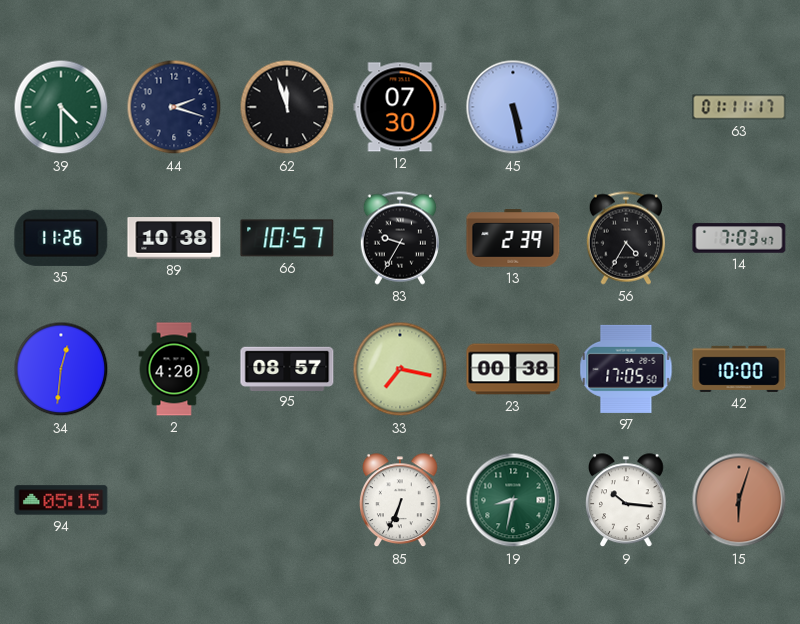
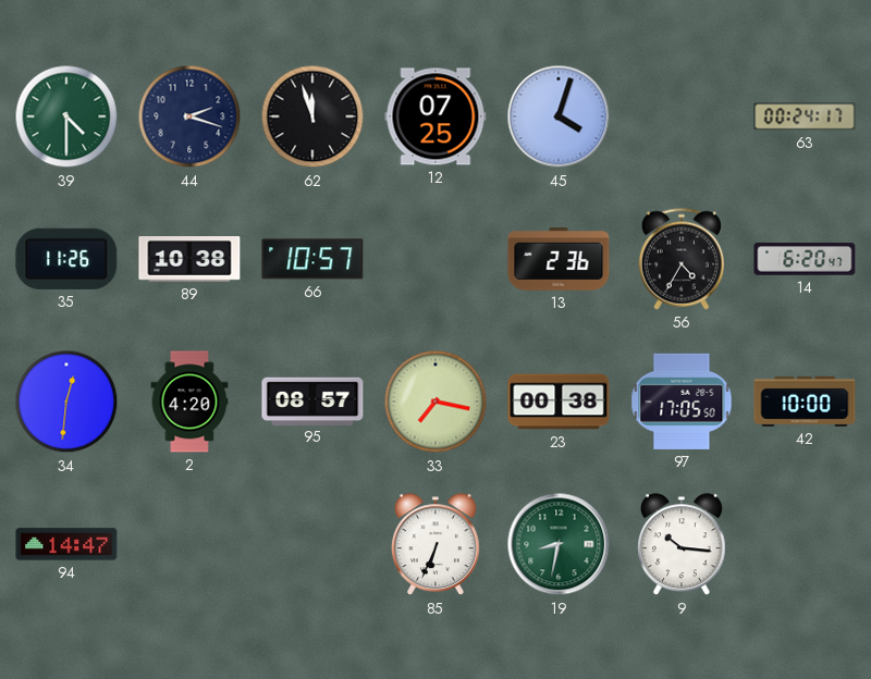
12: 07:30 -> 07:25
45: 5:28 -> 4:03
63: 01:11 -> 00:24
83: 9:35 -> none
13: 2:39 -> 2:36
14: 7:03 -> 6:20
94: 05:15 -> 14:47
15: 6:03 -> none
